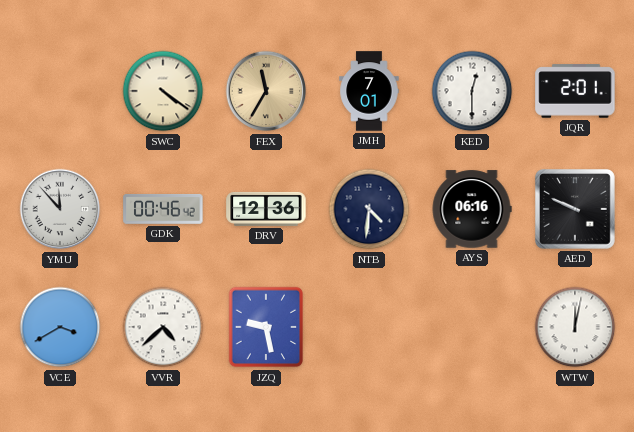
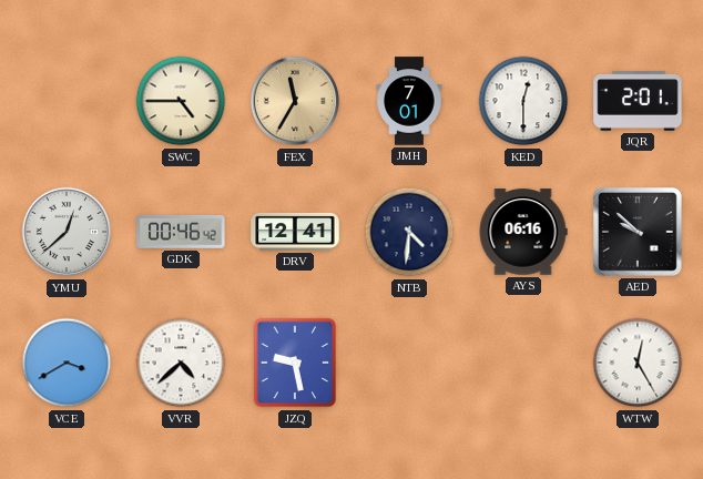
SWC: 4:21 -> 4:45
YMU: 11:53 -> 12:38
DRV: 12:36 -> 12:41
AED: 9:49 -> 9:52
WTW: 12:02 -> 12:25
